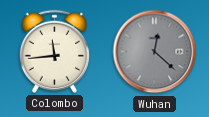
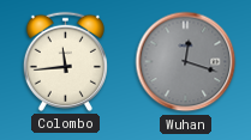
Wuhan: 12:22 -> 12:18
